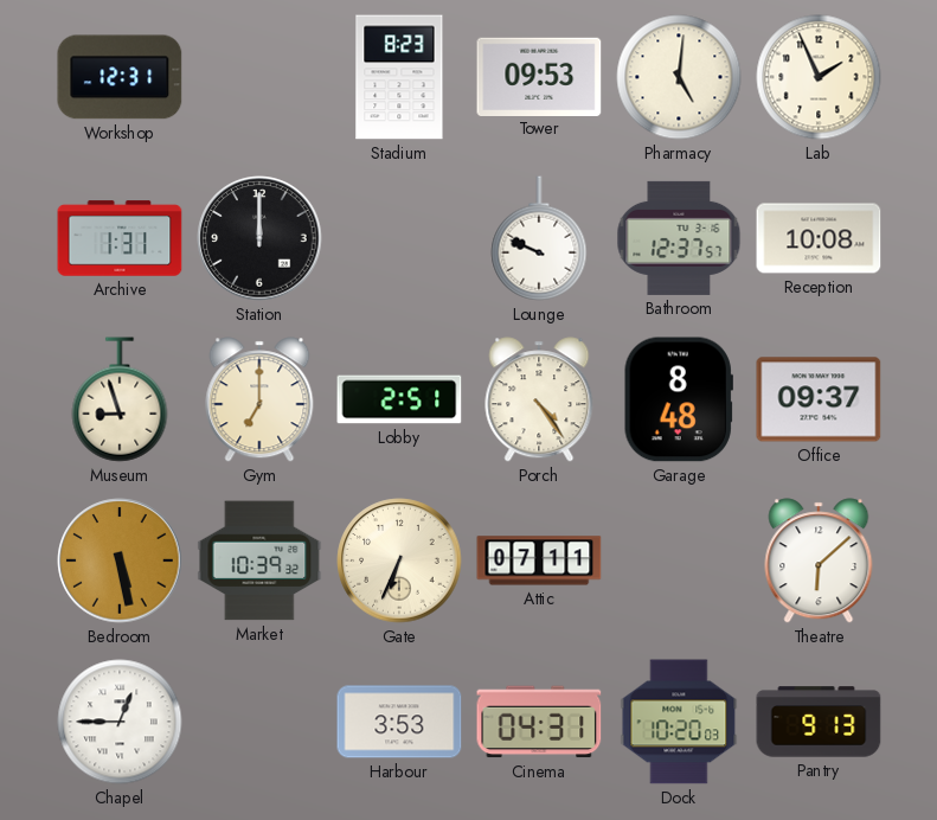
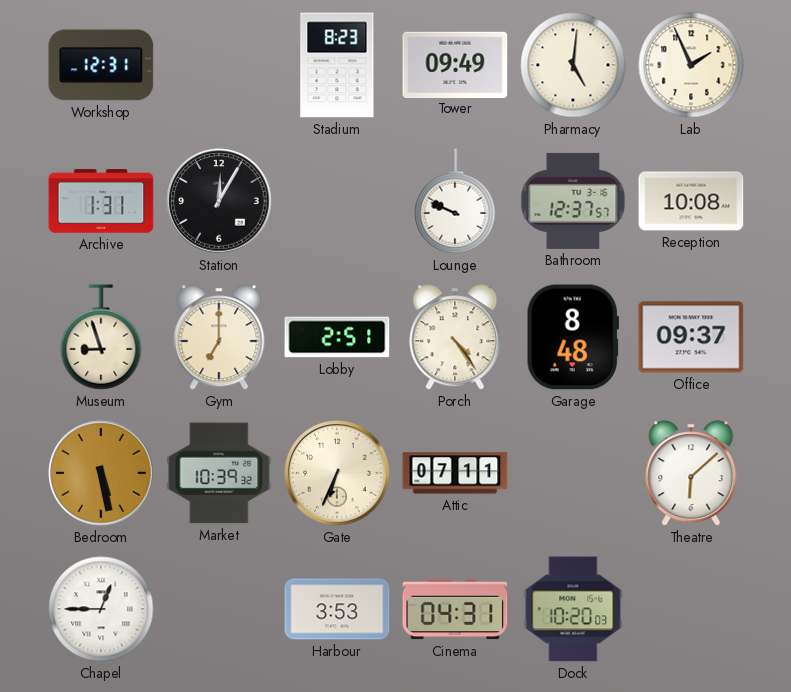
Tower: 09:53 -> 09:49
Station: 12:00 -> 12:05
Pantry: 9:13 -> none
